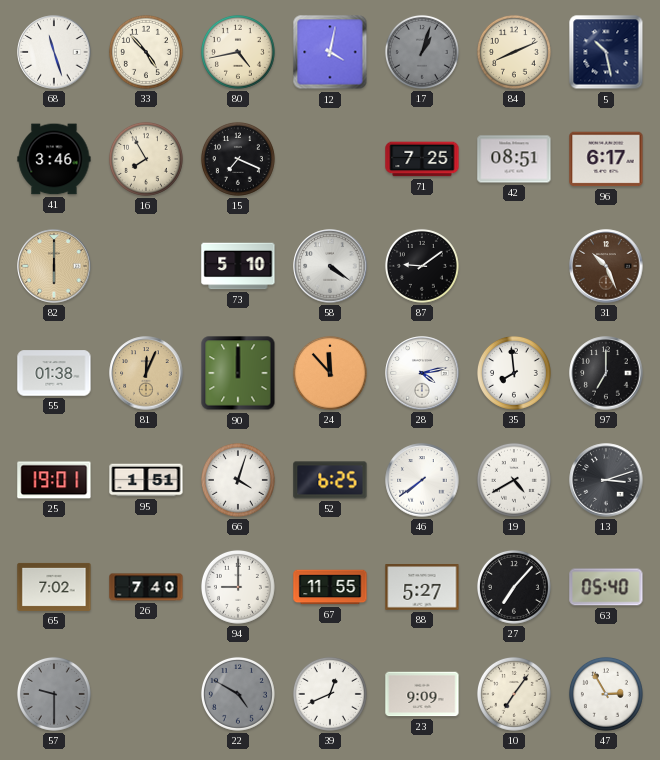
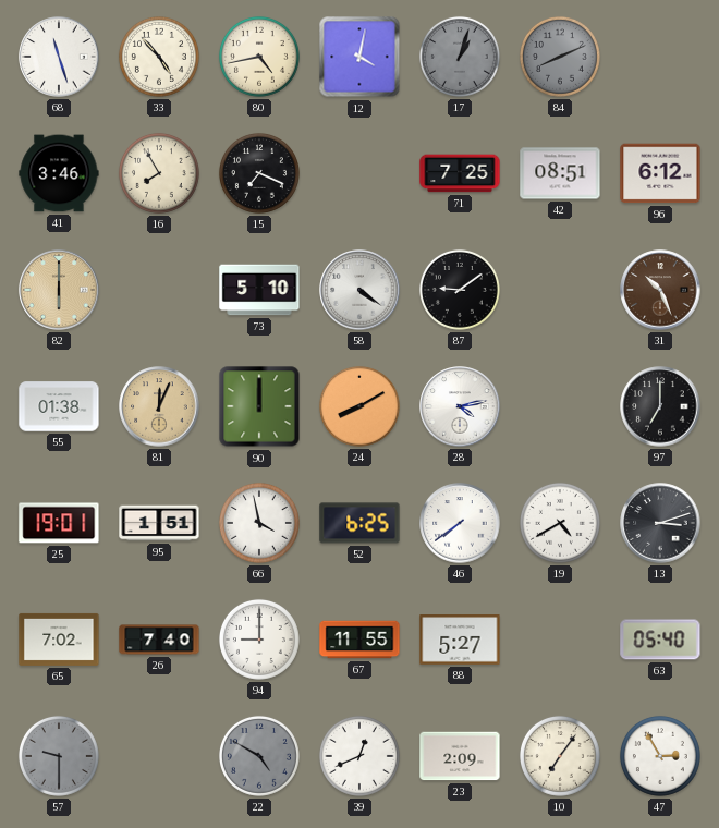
84 dial: cream -> grey
5: 10:28 -> none
96: 6:17 -> 6:12
24: 11:53 -> 8:10
35: 7:59 -> none
66: 4:03 -> 3:58
27: 7:07 -> none
23: 9:09 -> 2:09
